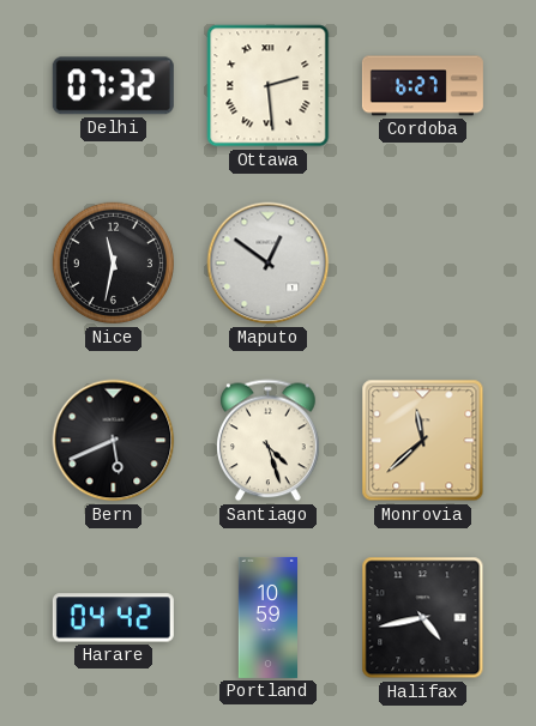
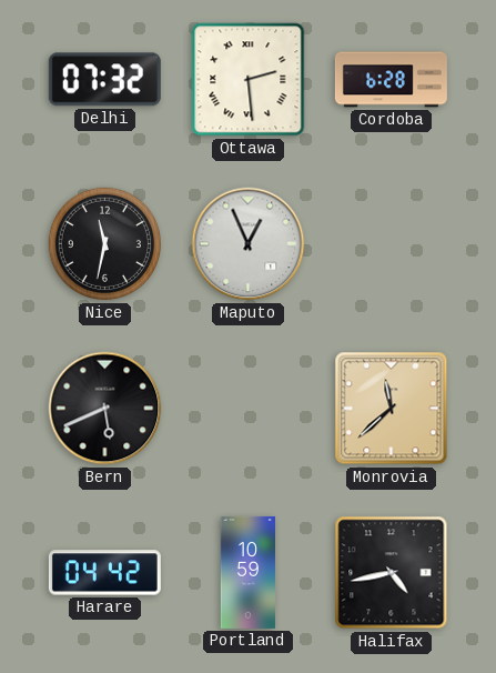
Cordoba: 6:27 -> 6:28
Maputo: 12:51 -> 12:56
Santiago: 4:27 -> none
